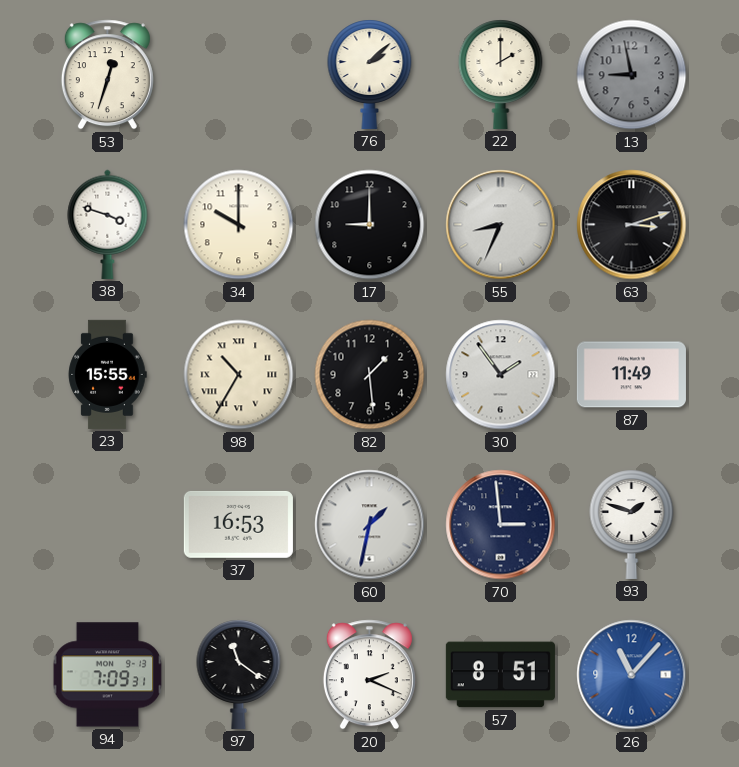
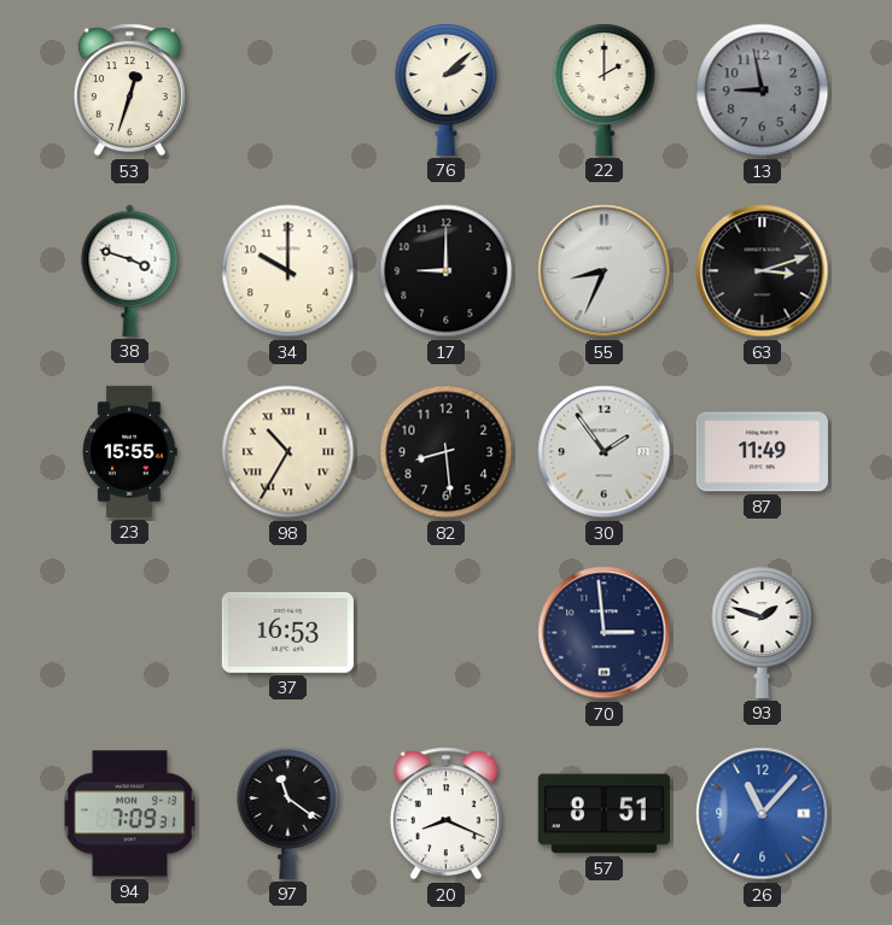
82: 1:29 -> 8:29
60: 1:32 -> none
20: 2:19 -> 8:19
